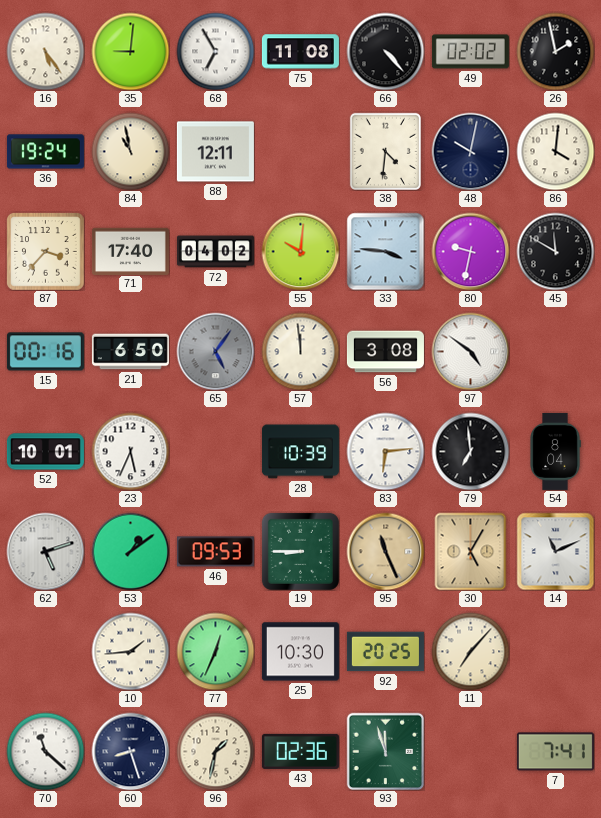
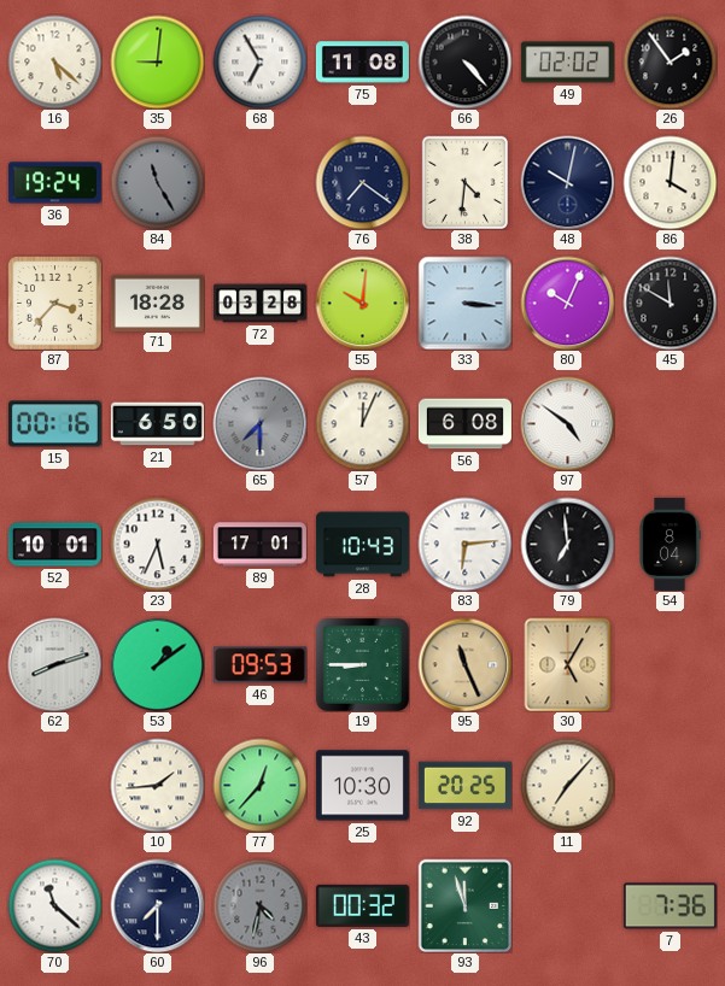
16: 5:24 -> 5:22
26: 1:58 -> 1:54
84: 10:58 -> 11:25
84 dial: cream -> grey
88: 12:11 -> none
76: none -> 7:21
71: 17:40 -> 18:28
72: 04:02 -> 03:28
33: 3:46 -> 3:16
80: 9:32 -> 10:04
65: 5:06 -> 7:30
57: 11:59 -> 12:04
56: 3:08 -> 6:08
89: none -> 17:01
28: 10:39 -> 10:43
62: 5:12 -> 8:12
14: 11:11 -> none
77: 12:34 -> 12:37
60: 8:27 -> 7:30
96: 1:32 -> 4:32
96 dial: cream -> grey
43: 02:36 -> 00:32
7: 7:41 -> 7:36
